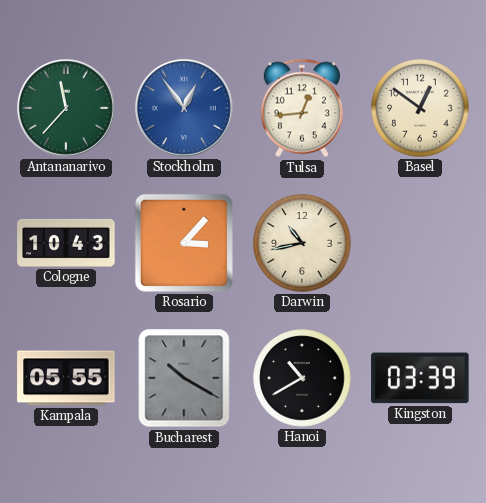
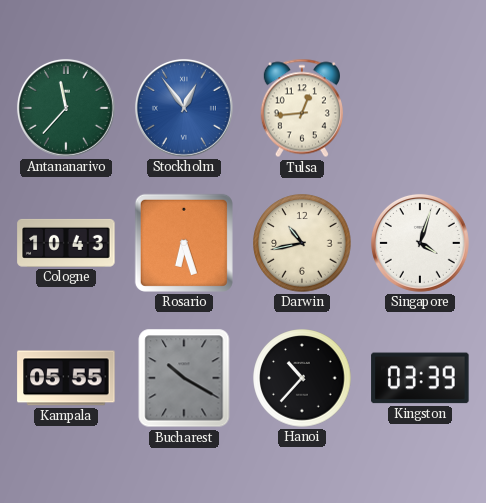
Basel: 12:51 -> none
Rosario: 3:07 -> 6:27
Singapore: none -> 4:03
Hanoi: 10:40 -> 10:37
